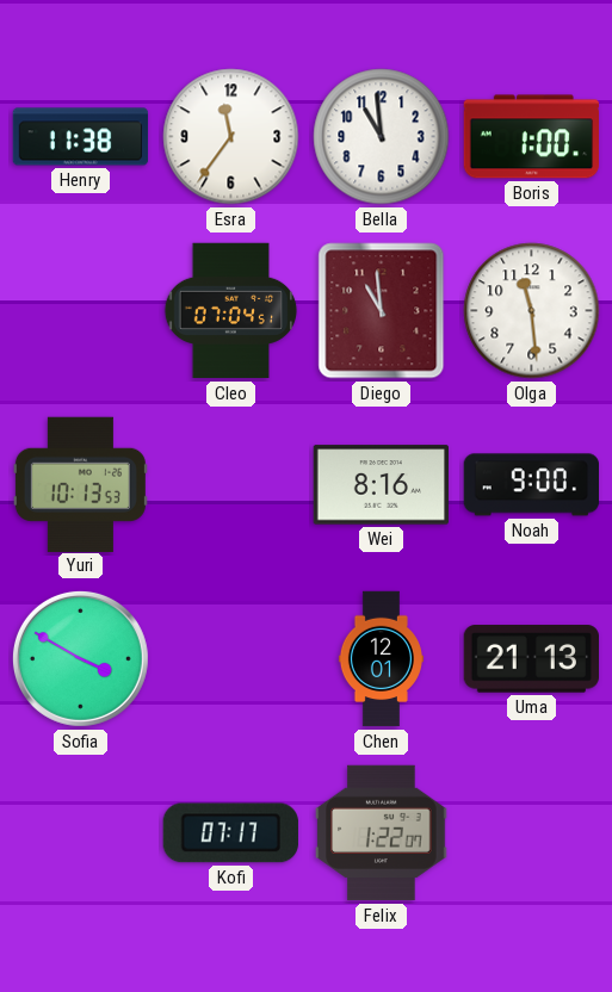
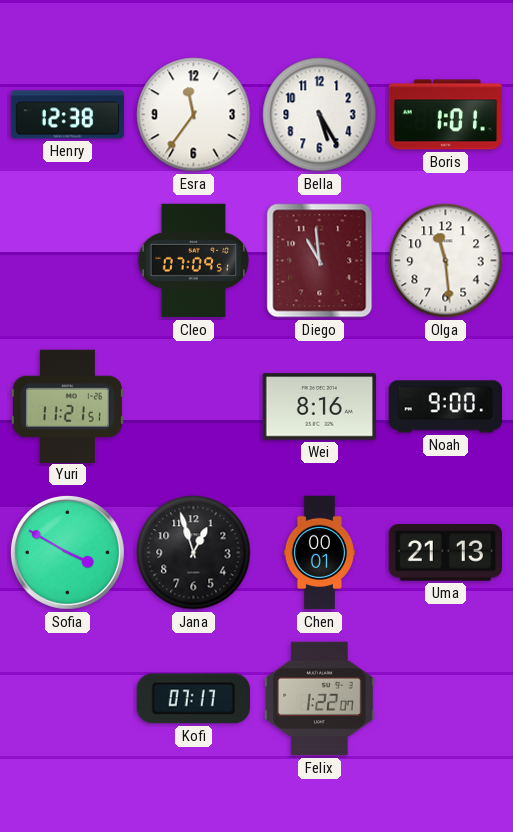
Henry: 11:38 -> 12:38
Bella: 10:59 -> 5:25
Boris: 1:00 -> 1:01
Cleo: 07:04 -> 07:09
Yuri: 10:13 -> 11:21
Jana: none -> 12:57
Chen: 12:01 -> 00:01
